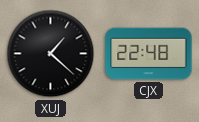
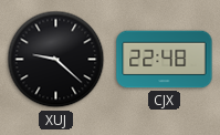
XUJ: 1:22 -> 9:22
